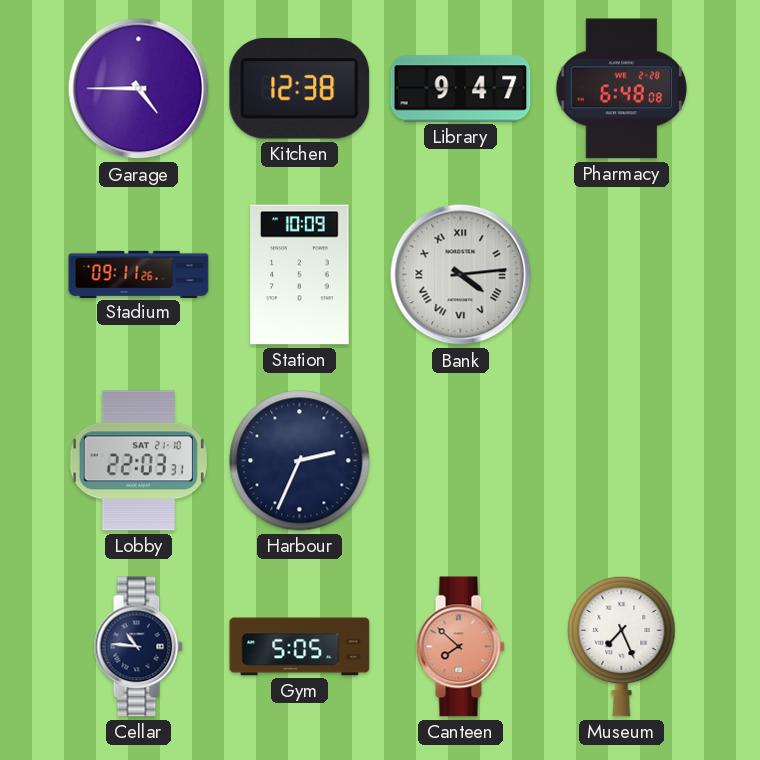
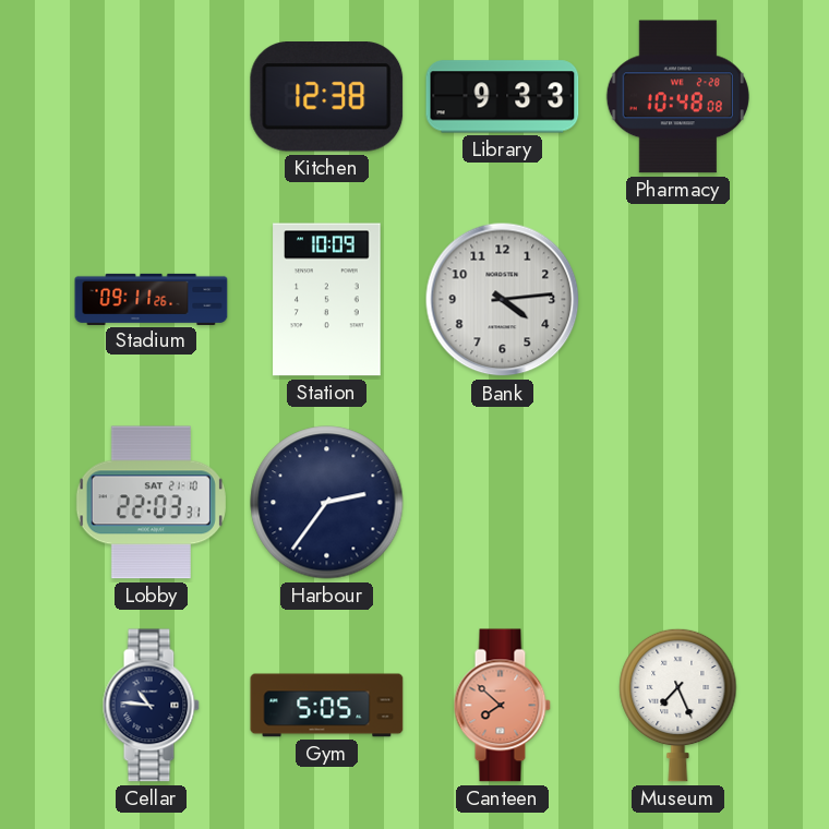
Garage: 4:45 -> none
Library: 9:47 -> 9:33
Pharmacy: 6:48 -> 10:48
Bank numerals: Roman -> Arabic
Harbour: 2:34 -> 2:36
